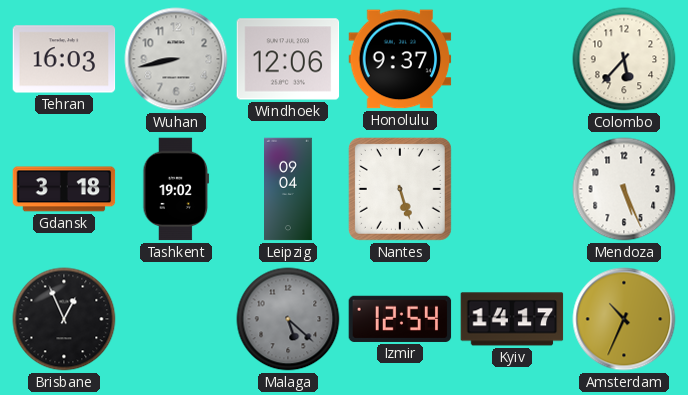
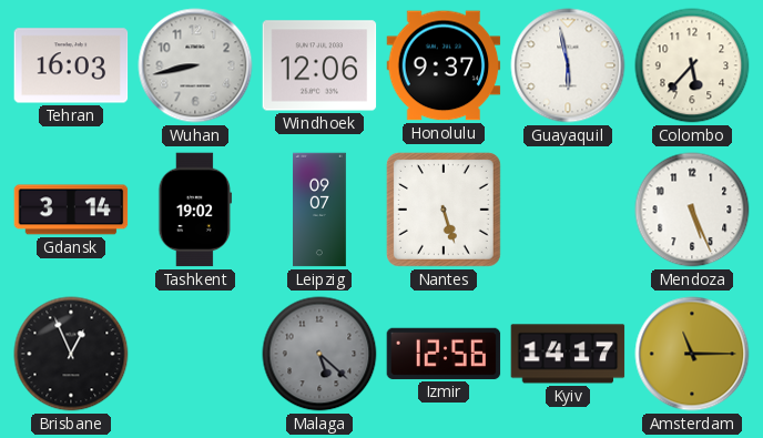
Guayaquil: none -> 5:58
Gdansk: 3:18 -> 3:14
Leipzig: 09:04 -> 09:07
Izmir: 12:54 -> 12:56
Amsterdam: 10:34 -> 11:15
